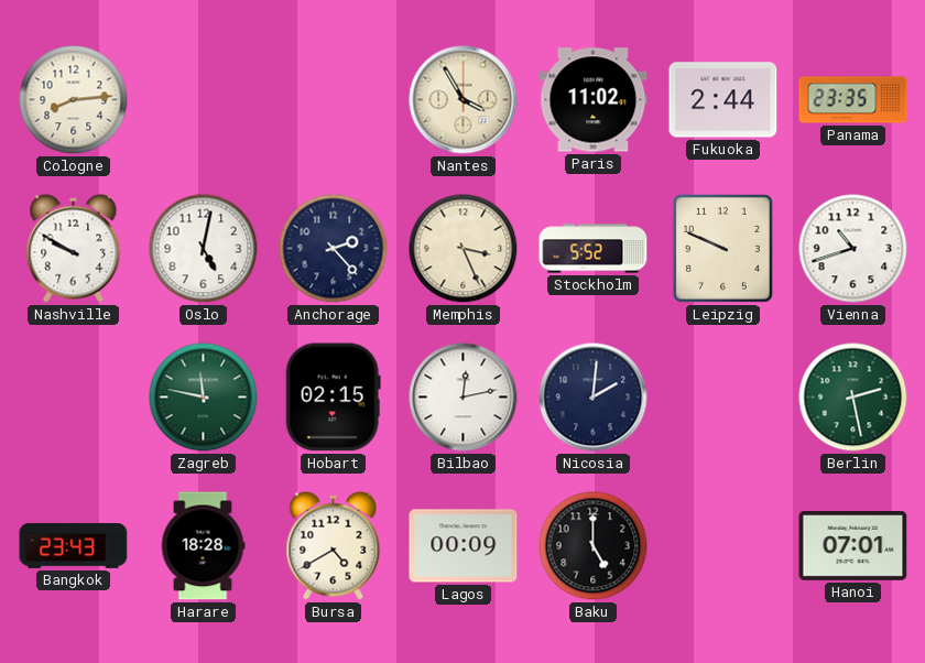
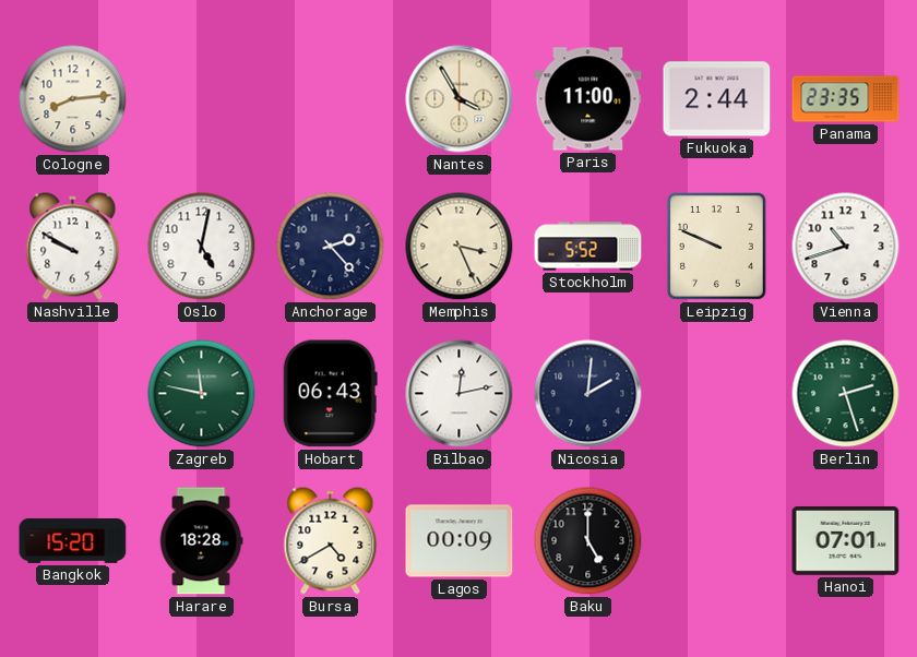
Paris: 11:02 -> 11:00
Hobart: 02:15 -> 06:43
Berlin: 2:28 -> 2:27
Bangkok: 23:43 -> 15:20
